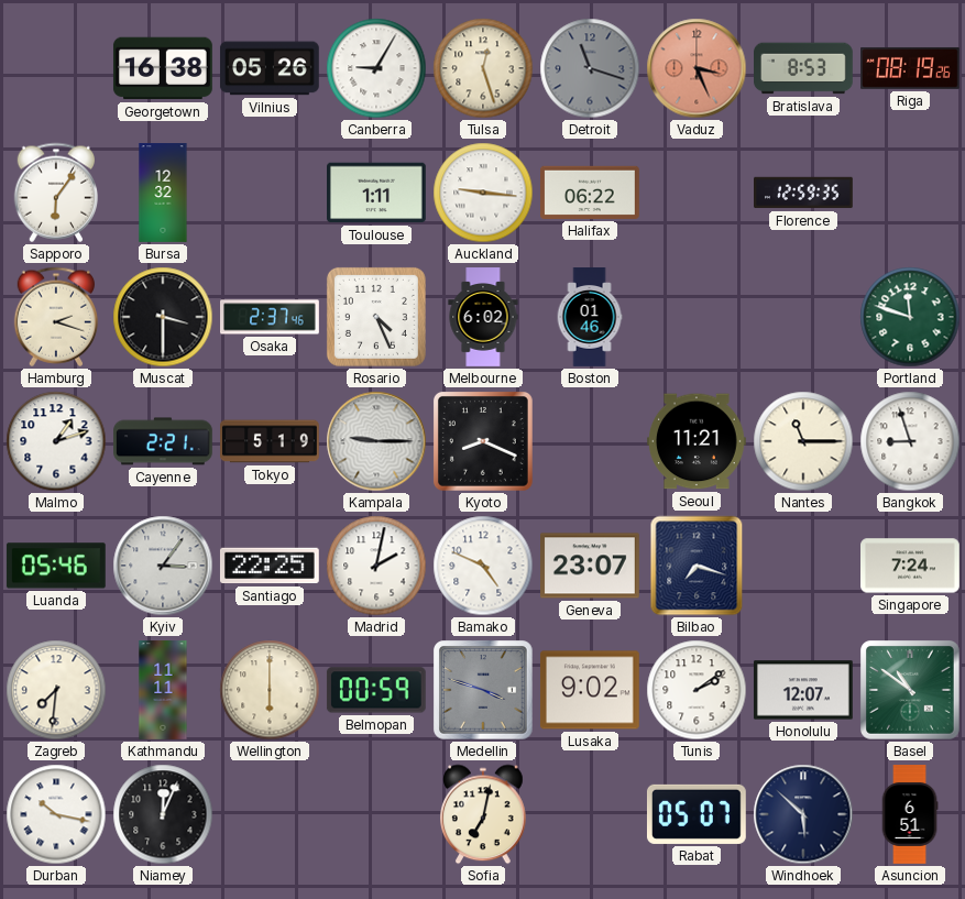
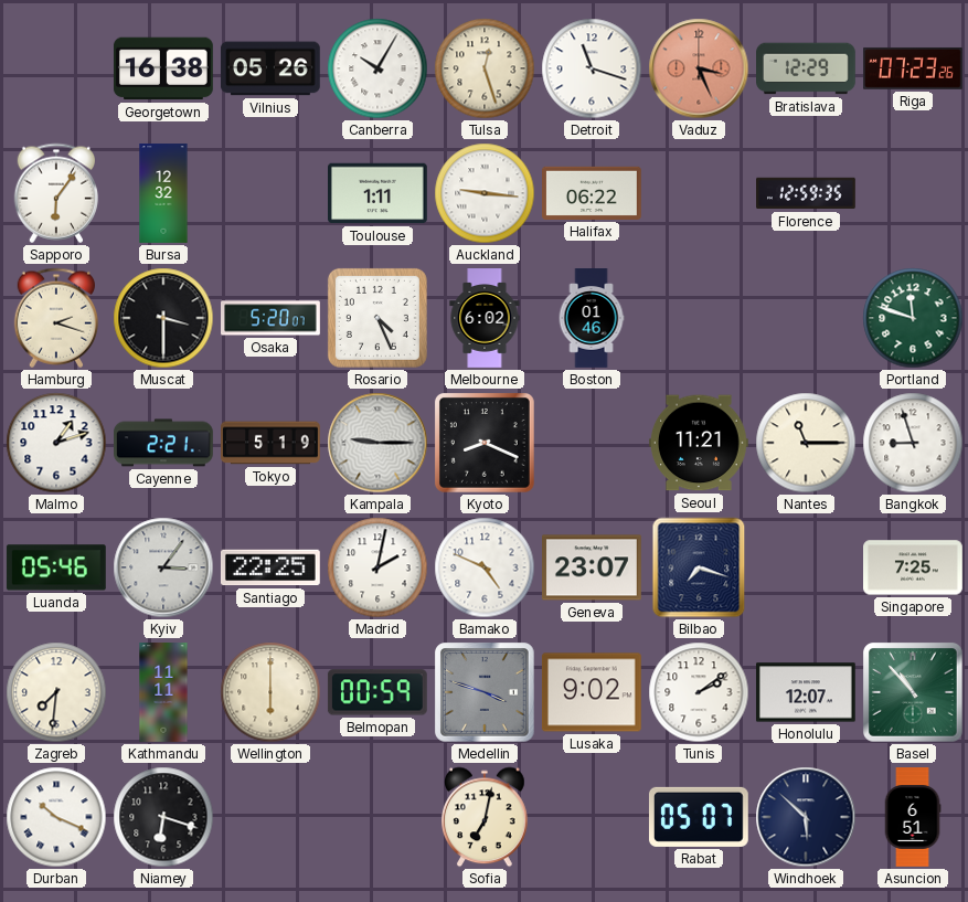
Canberra: 9:05 -> 10:05
Detroit dial: grey -> white
Bratislava: 8:53 -> 12:29
Riga: 08:19 -> 07:23
Osaka: 2:37 -> 5:20
Singapore: 7:24 -> 7:25
Basel: 10:51 -> 10:53
Durban: 10:17 -> 10:19
Niamey: 12:04 -> 6:18
